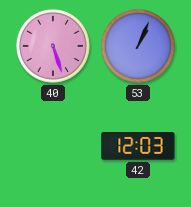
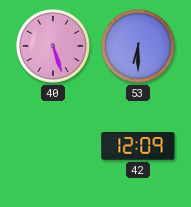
53: 1:04 -> 6:30
42: 12:03 -> 12:09
